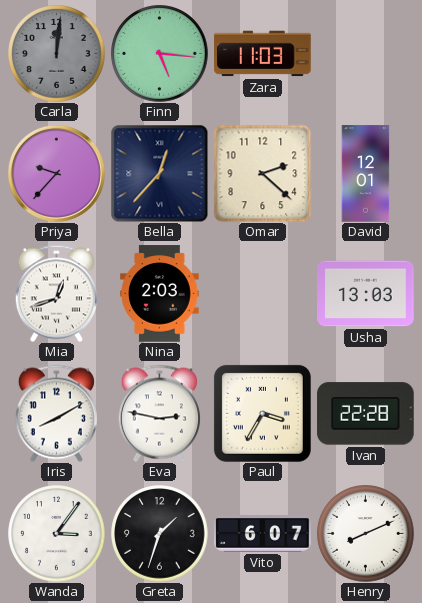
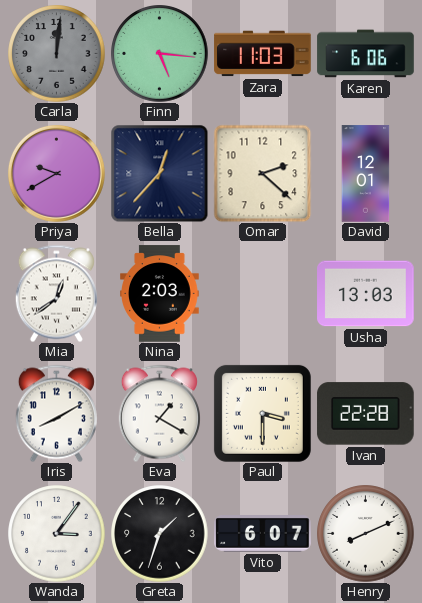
Karen: none -> 6:06
Priya: 9:37 -> 9:40
Mia: 12:42 -> 12:39
Eva: 2:47 -> 1:20
Paul: 3:35 -> 3:30
